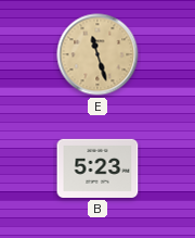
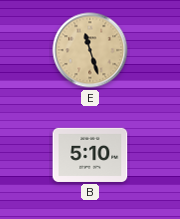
B: 5:23 -> 5:10
